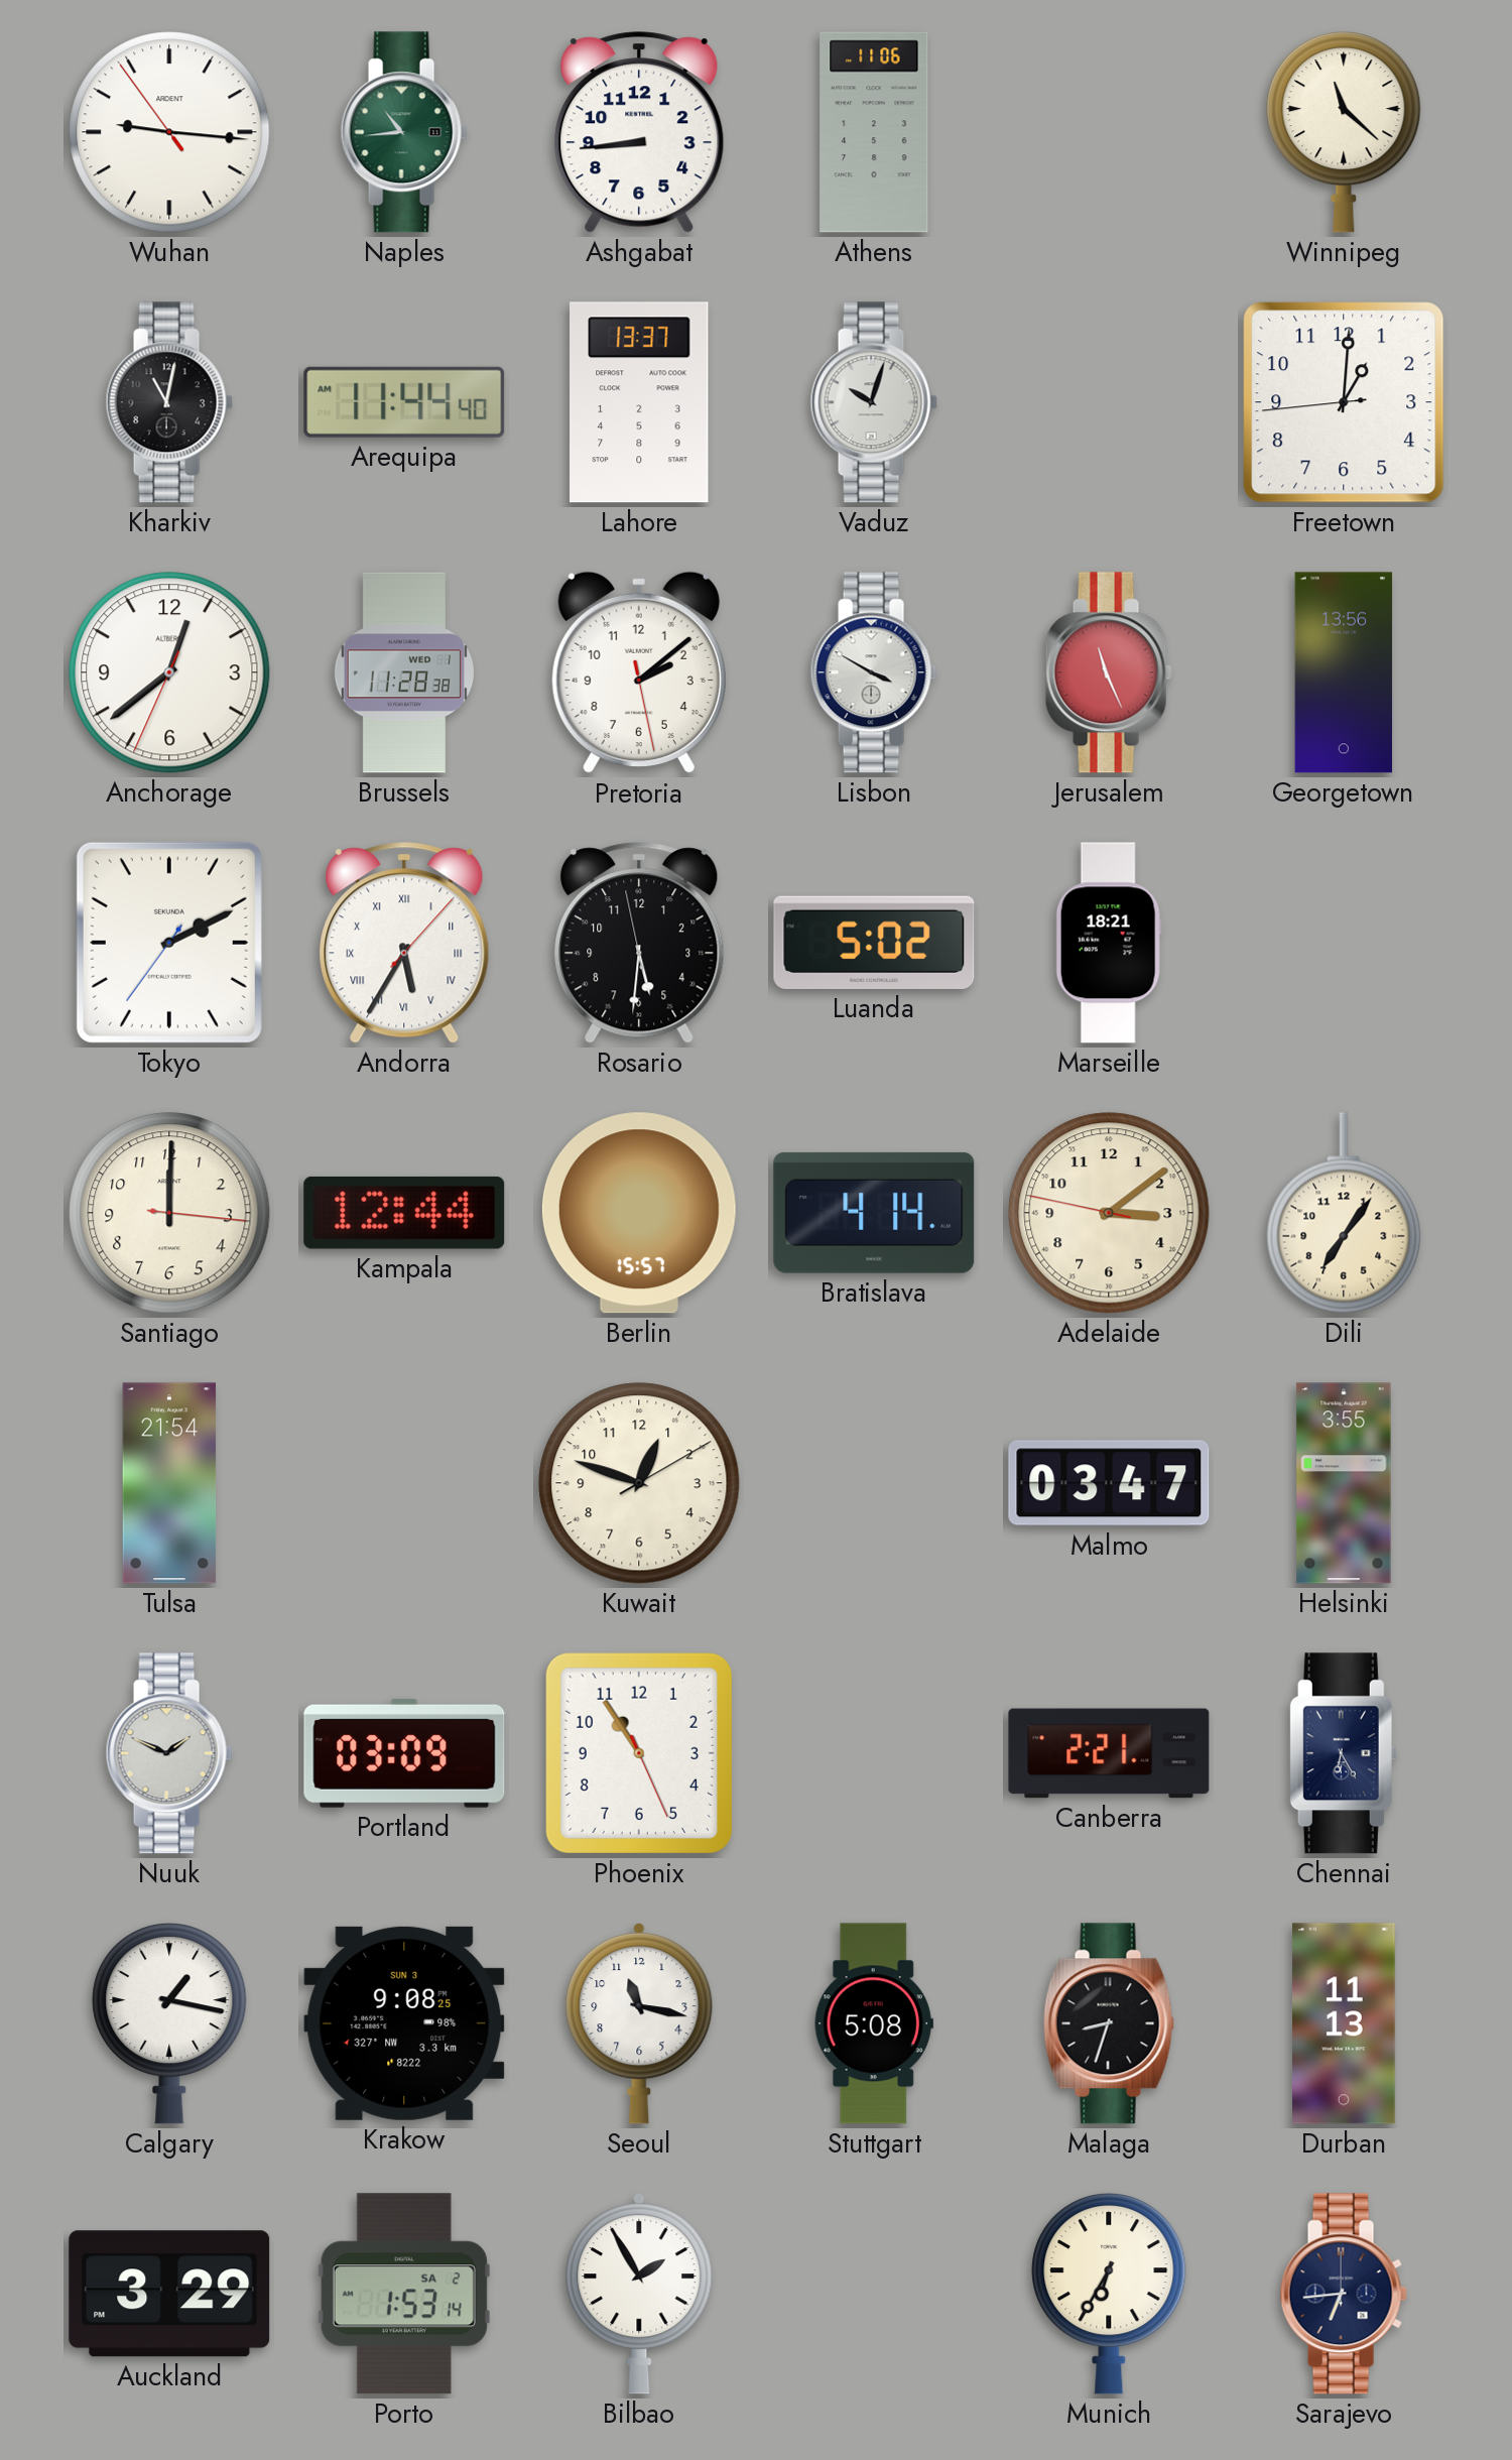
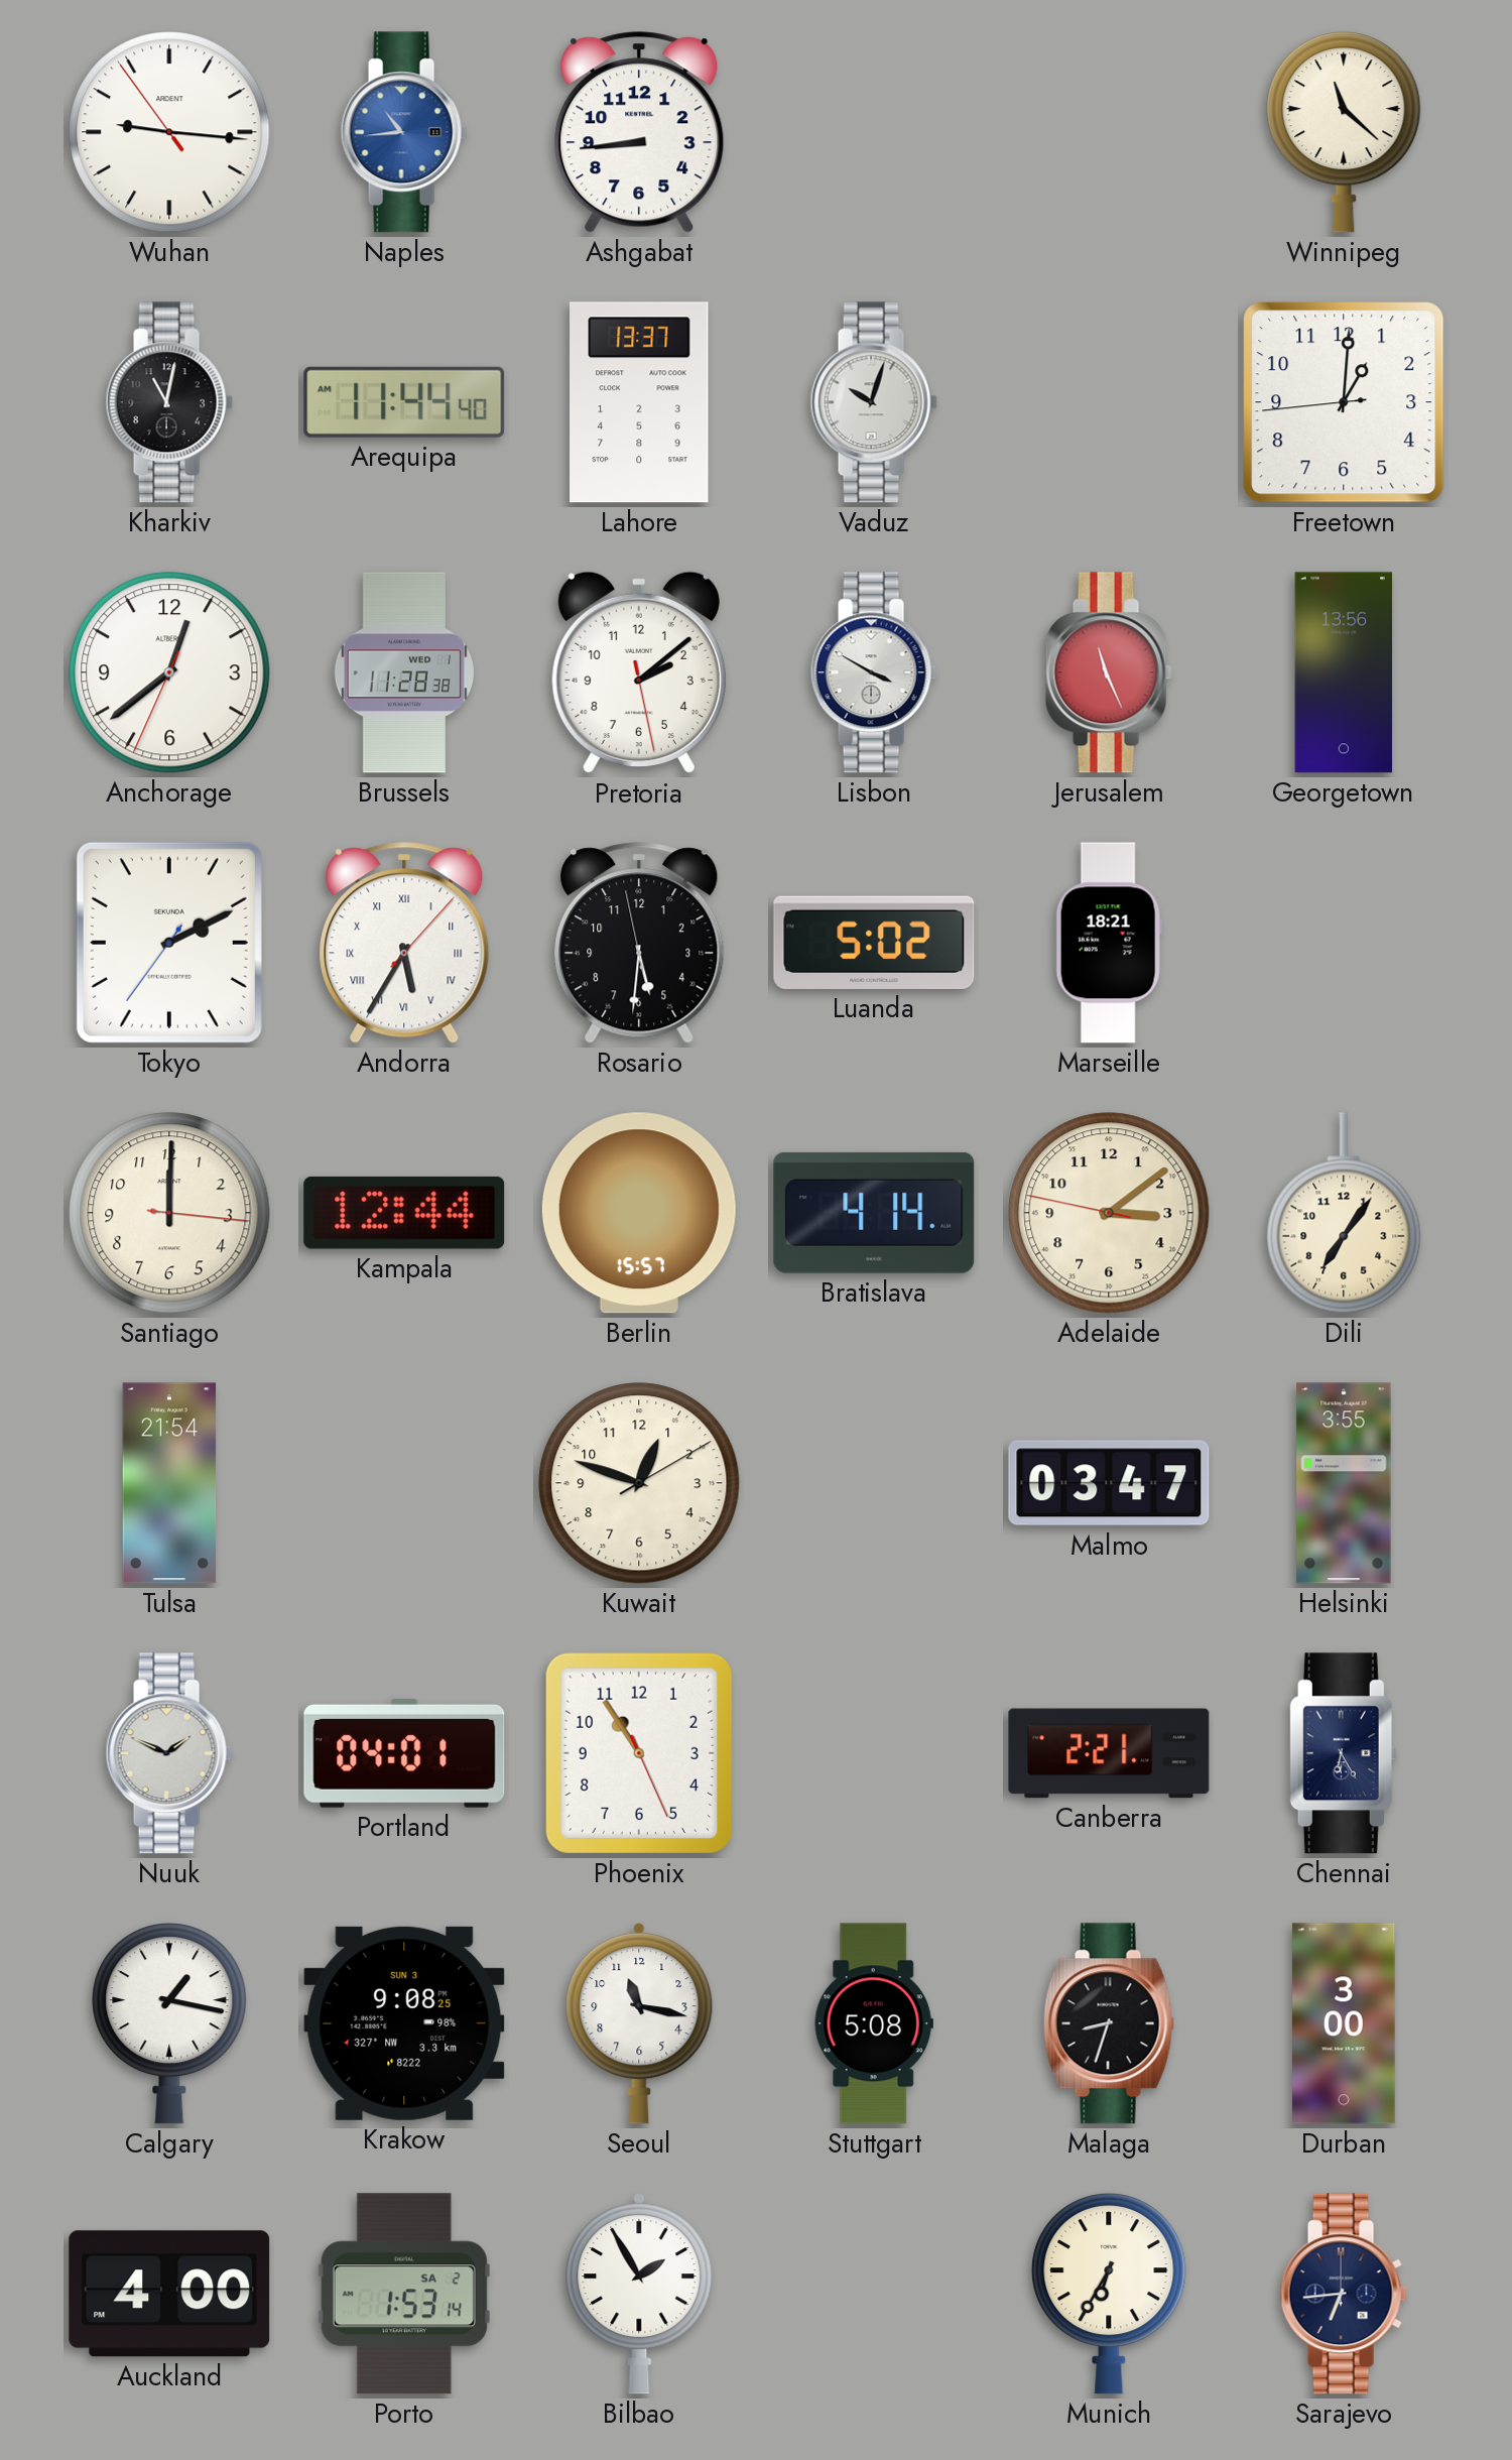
Naples dial: green -> blue
Athens: 11:06 -> none
Portland: 03:09 -> 04:01
Durban: 11:13 -> 3:00
Auckland: 3:29 -> 4:00
